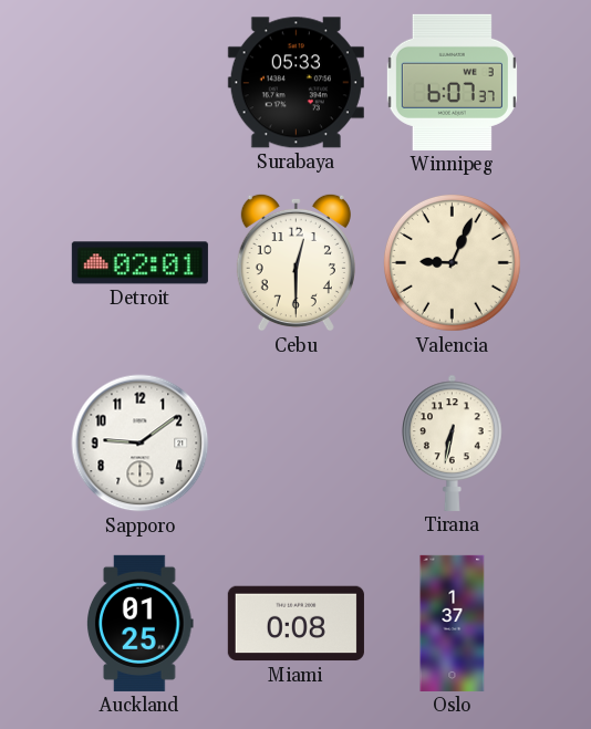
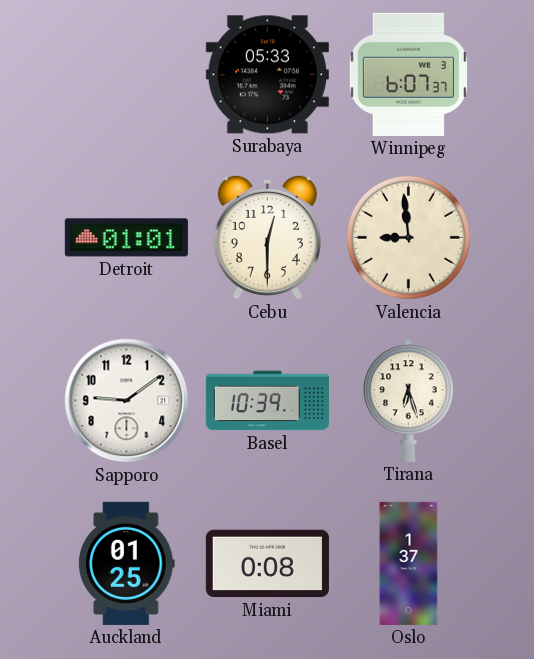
Detroit: 02:01 -> 01:01
Valencia: 9:04 -> 8:59
Basel: none -> 10:39
Tirana: 6:32 -> 6:27
